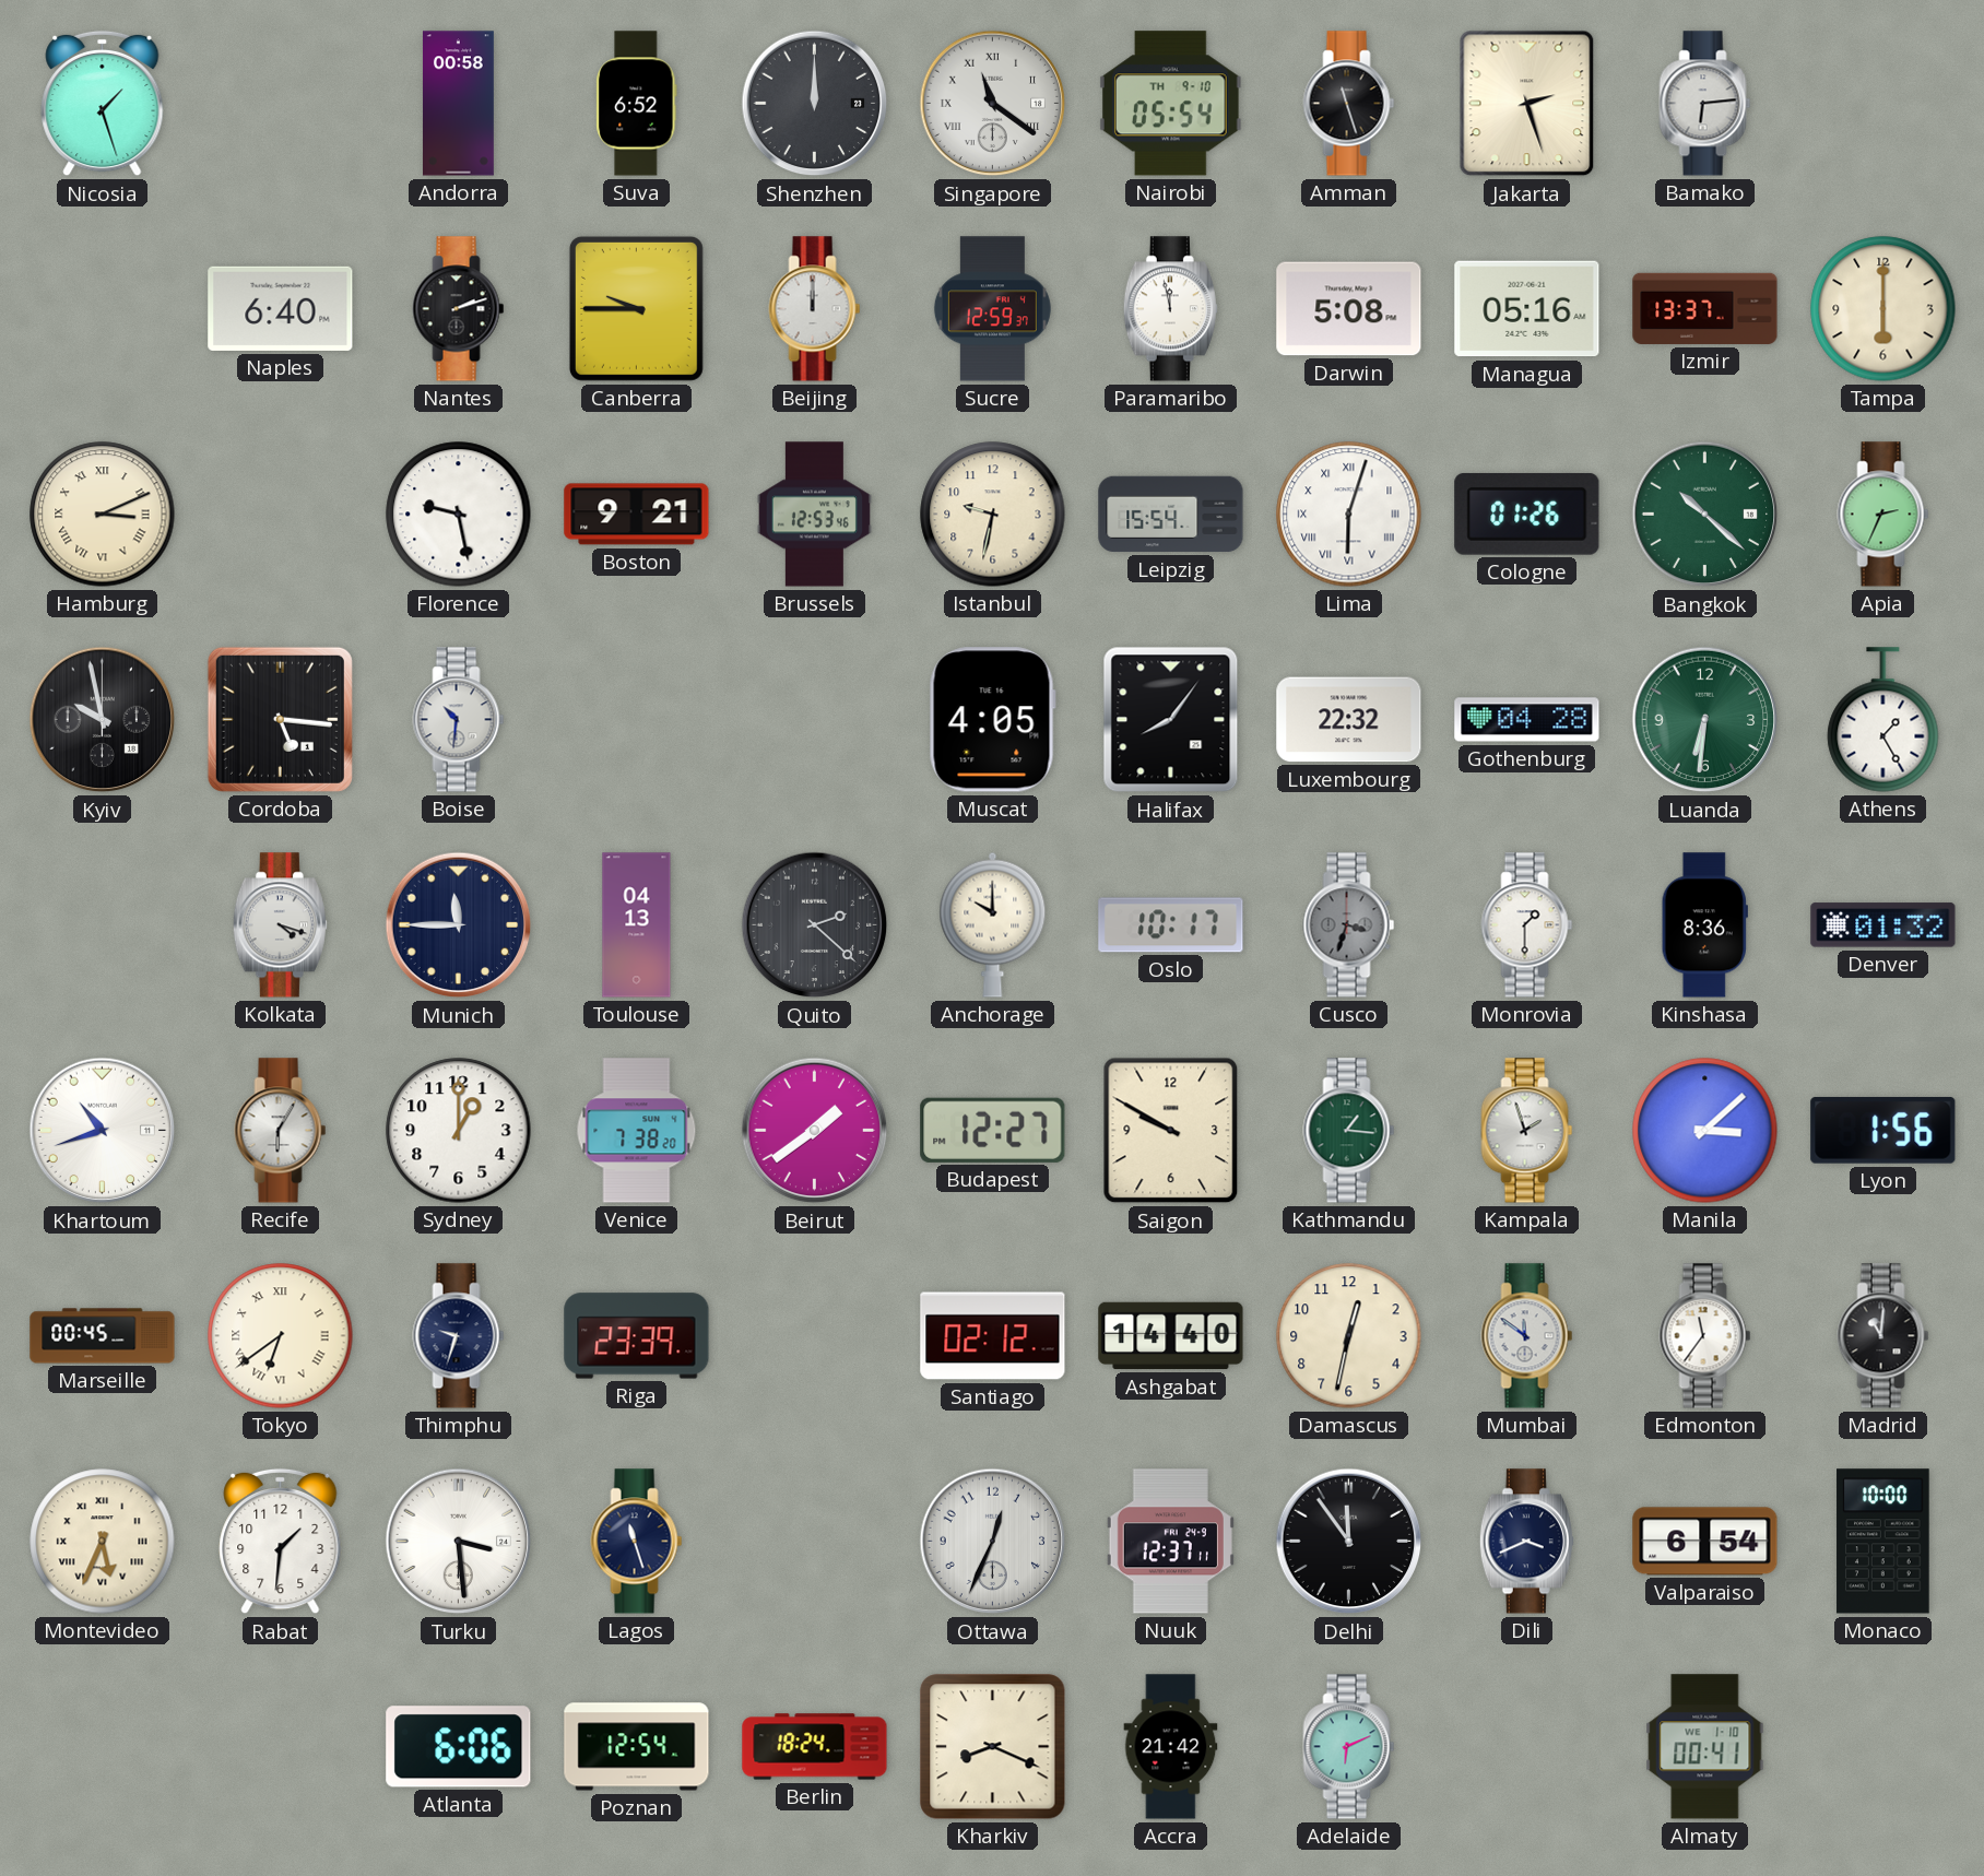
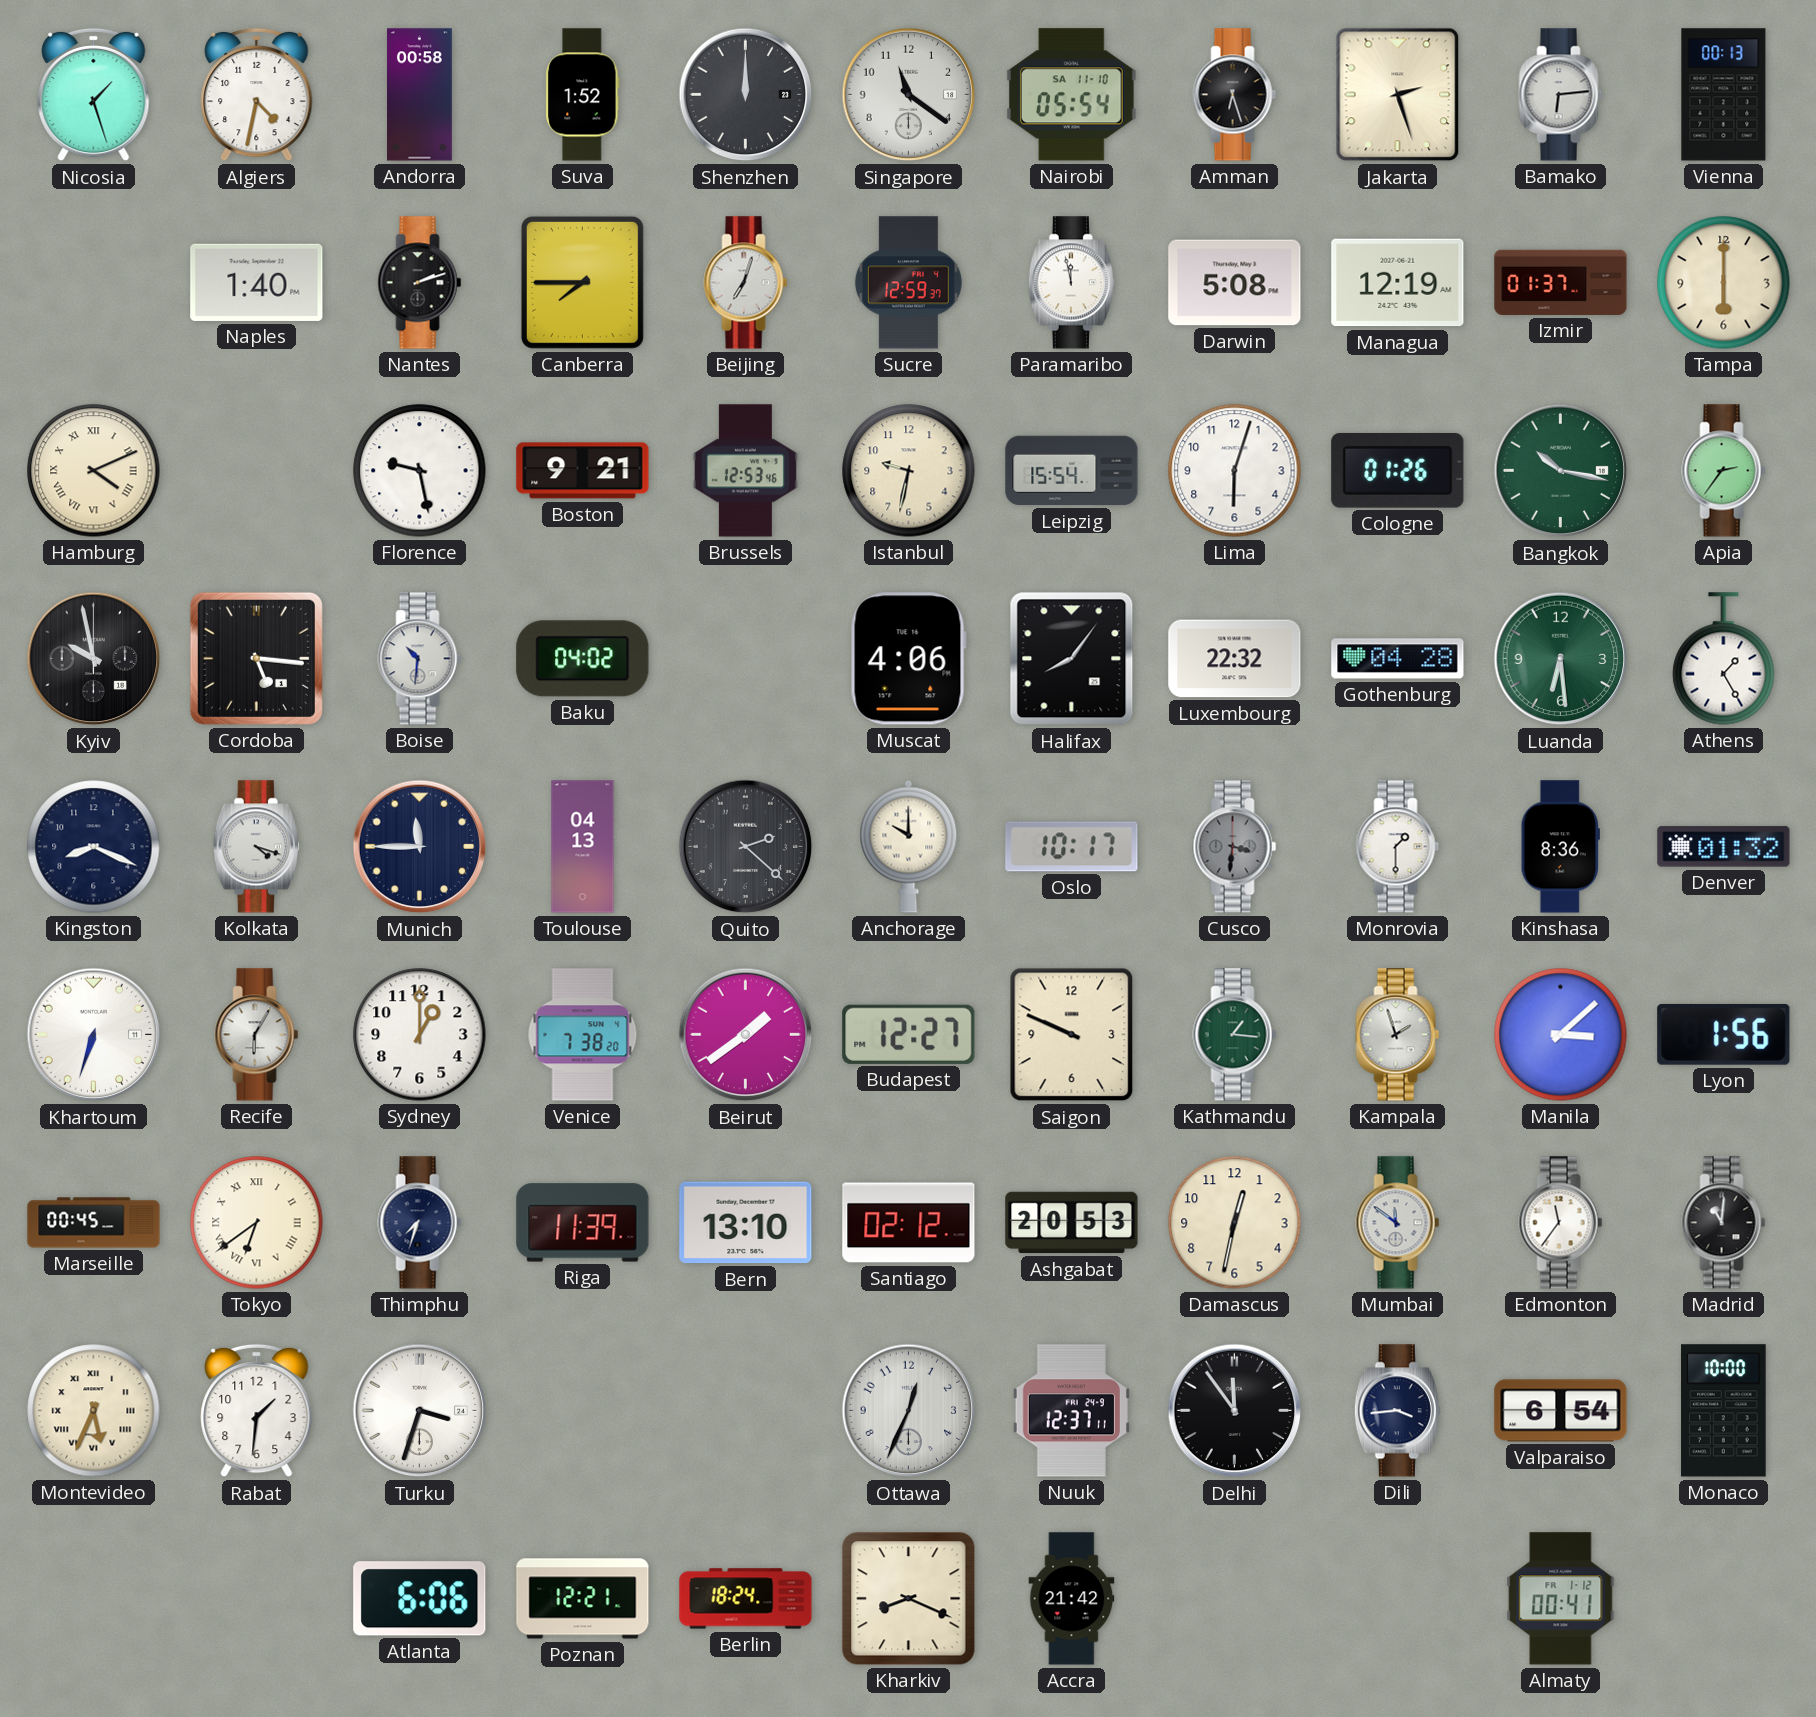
Algiers: none -> 4:32
Suva: 6:52 -> 1:52
Singapore numerals: Roman -> Arabic
Nairobi date: TH 9-10 -> SA 11-10
Amman: 11:27 -> 6:27
Vienna: none -> 00:13
Naples: 6:40 -> 1:40
Canberra: 9:45 -> 7:45
Beijing: 12:00 -> 7:03
Managua: 05:16 -> 12:19
Izmir: 13:37 -> 01:37
Hamburg: 3:11 -> 4:11
Lima numerals: Roman -> Arabic
Bangkok: 10:22 -> 10:17
Apia: 2:34 -> 2:36
Baku: none -> 04:02
Muscat: 4:05 -> 4:06
Luanda: 6:31 -> 6:29
Kingston: none -> 8:19
Cusco: 3:33 -> 3:31
Khartoum: 10:42 -> 6:33
Saigon: 9:50 -> 9:49
Thimphu: 9:33 -> 7:33
Riga: 23:39 -> 11:39
Bern: none -> 13:10
Ashgabat: 14:40 -> 20:53
Turku: 3:29 -> 3:33
Lagos: 11:27 -> none
Dili: 3:41 -> 3:44
Poznan: 12:54 -> 12:21
Adelaide: 6:11 -> none
Almaty date: WE 1-10 -> FR 1-12
